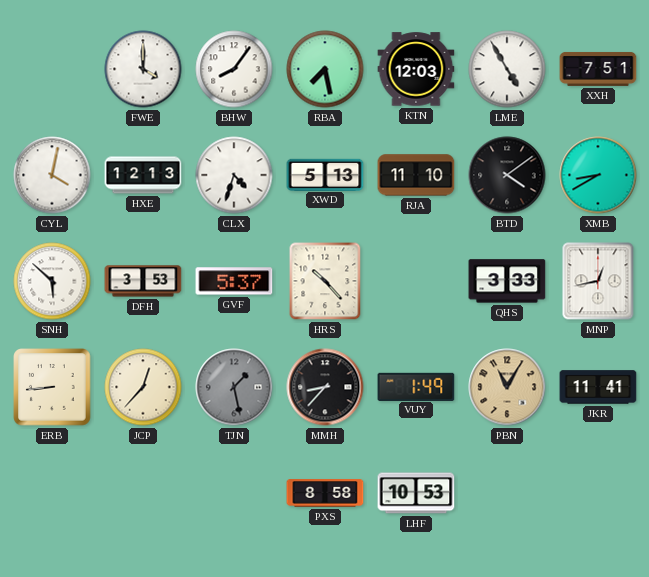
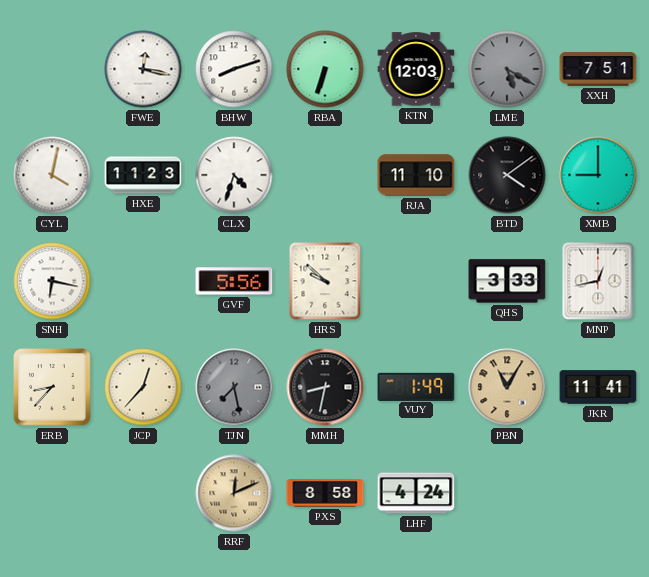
FWE: 4:00 -> 12:17
BHW: 8:06 -> 8:12
RBA: 7:28 -> 6:33
LME: 4:55 -> 5:20
LME dial: white -> grey
HXE: 12:13 -> 11:23
XWD: 5:13 -> none
XMB: 8:40 -> 9:00
SNH: 5:52 -> 6:17
DFH: 3:53 -> none
GVF: 5:37 -> 5:56
HRS: 10:23 -> 9:52
ERB: 8:44 -> 8:37
TJN: 1:28 -> 7:28
MMH: 8:37 -> 8:32
RRF: none -> 12:11
LHF: 10:53 -> 4:24
